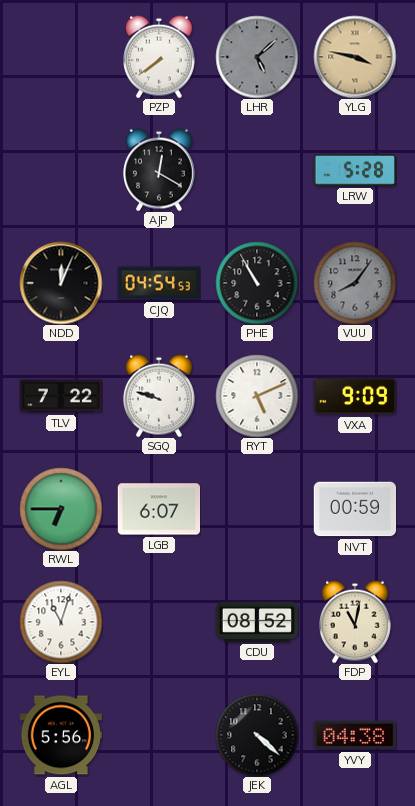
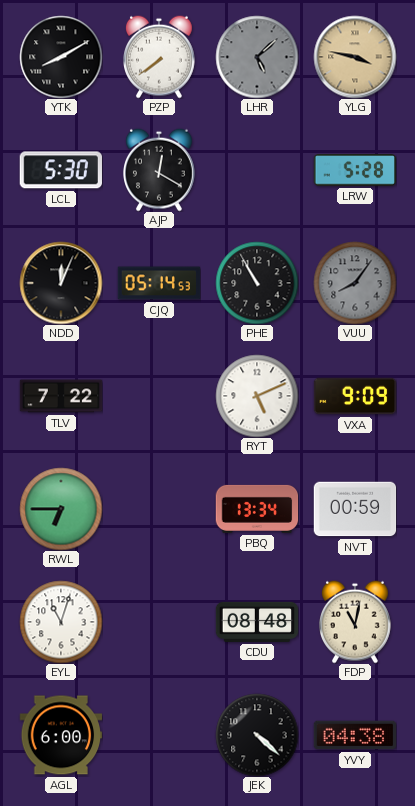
YTK: none -> 8:10
LCL: none -> 5:30
CJQ: 04:54 -> 05:14
SGQ: 9:48 -> none
LGB: 6:07 -> none
PBQ: none -> 13:34
CDU: 08:52 -> 08:48
AGL: 5:56 -> 6:00
